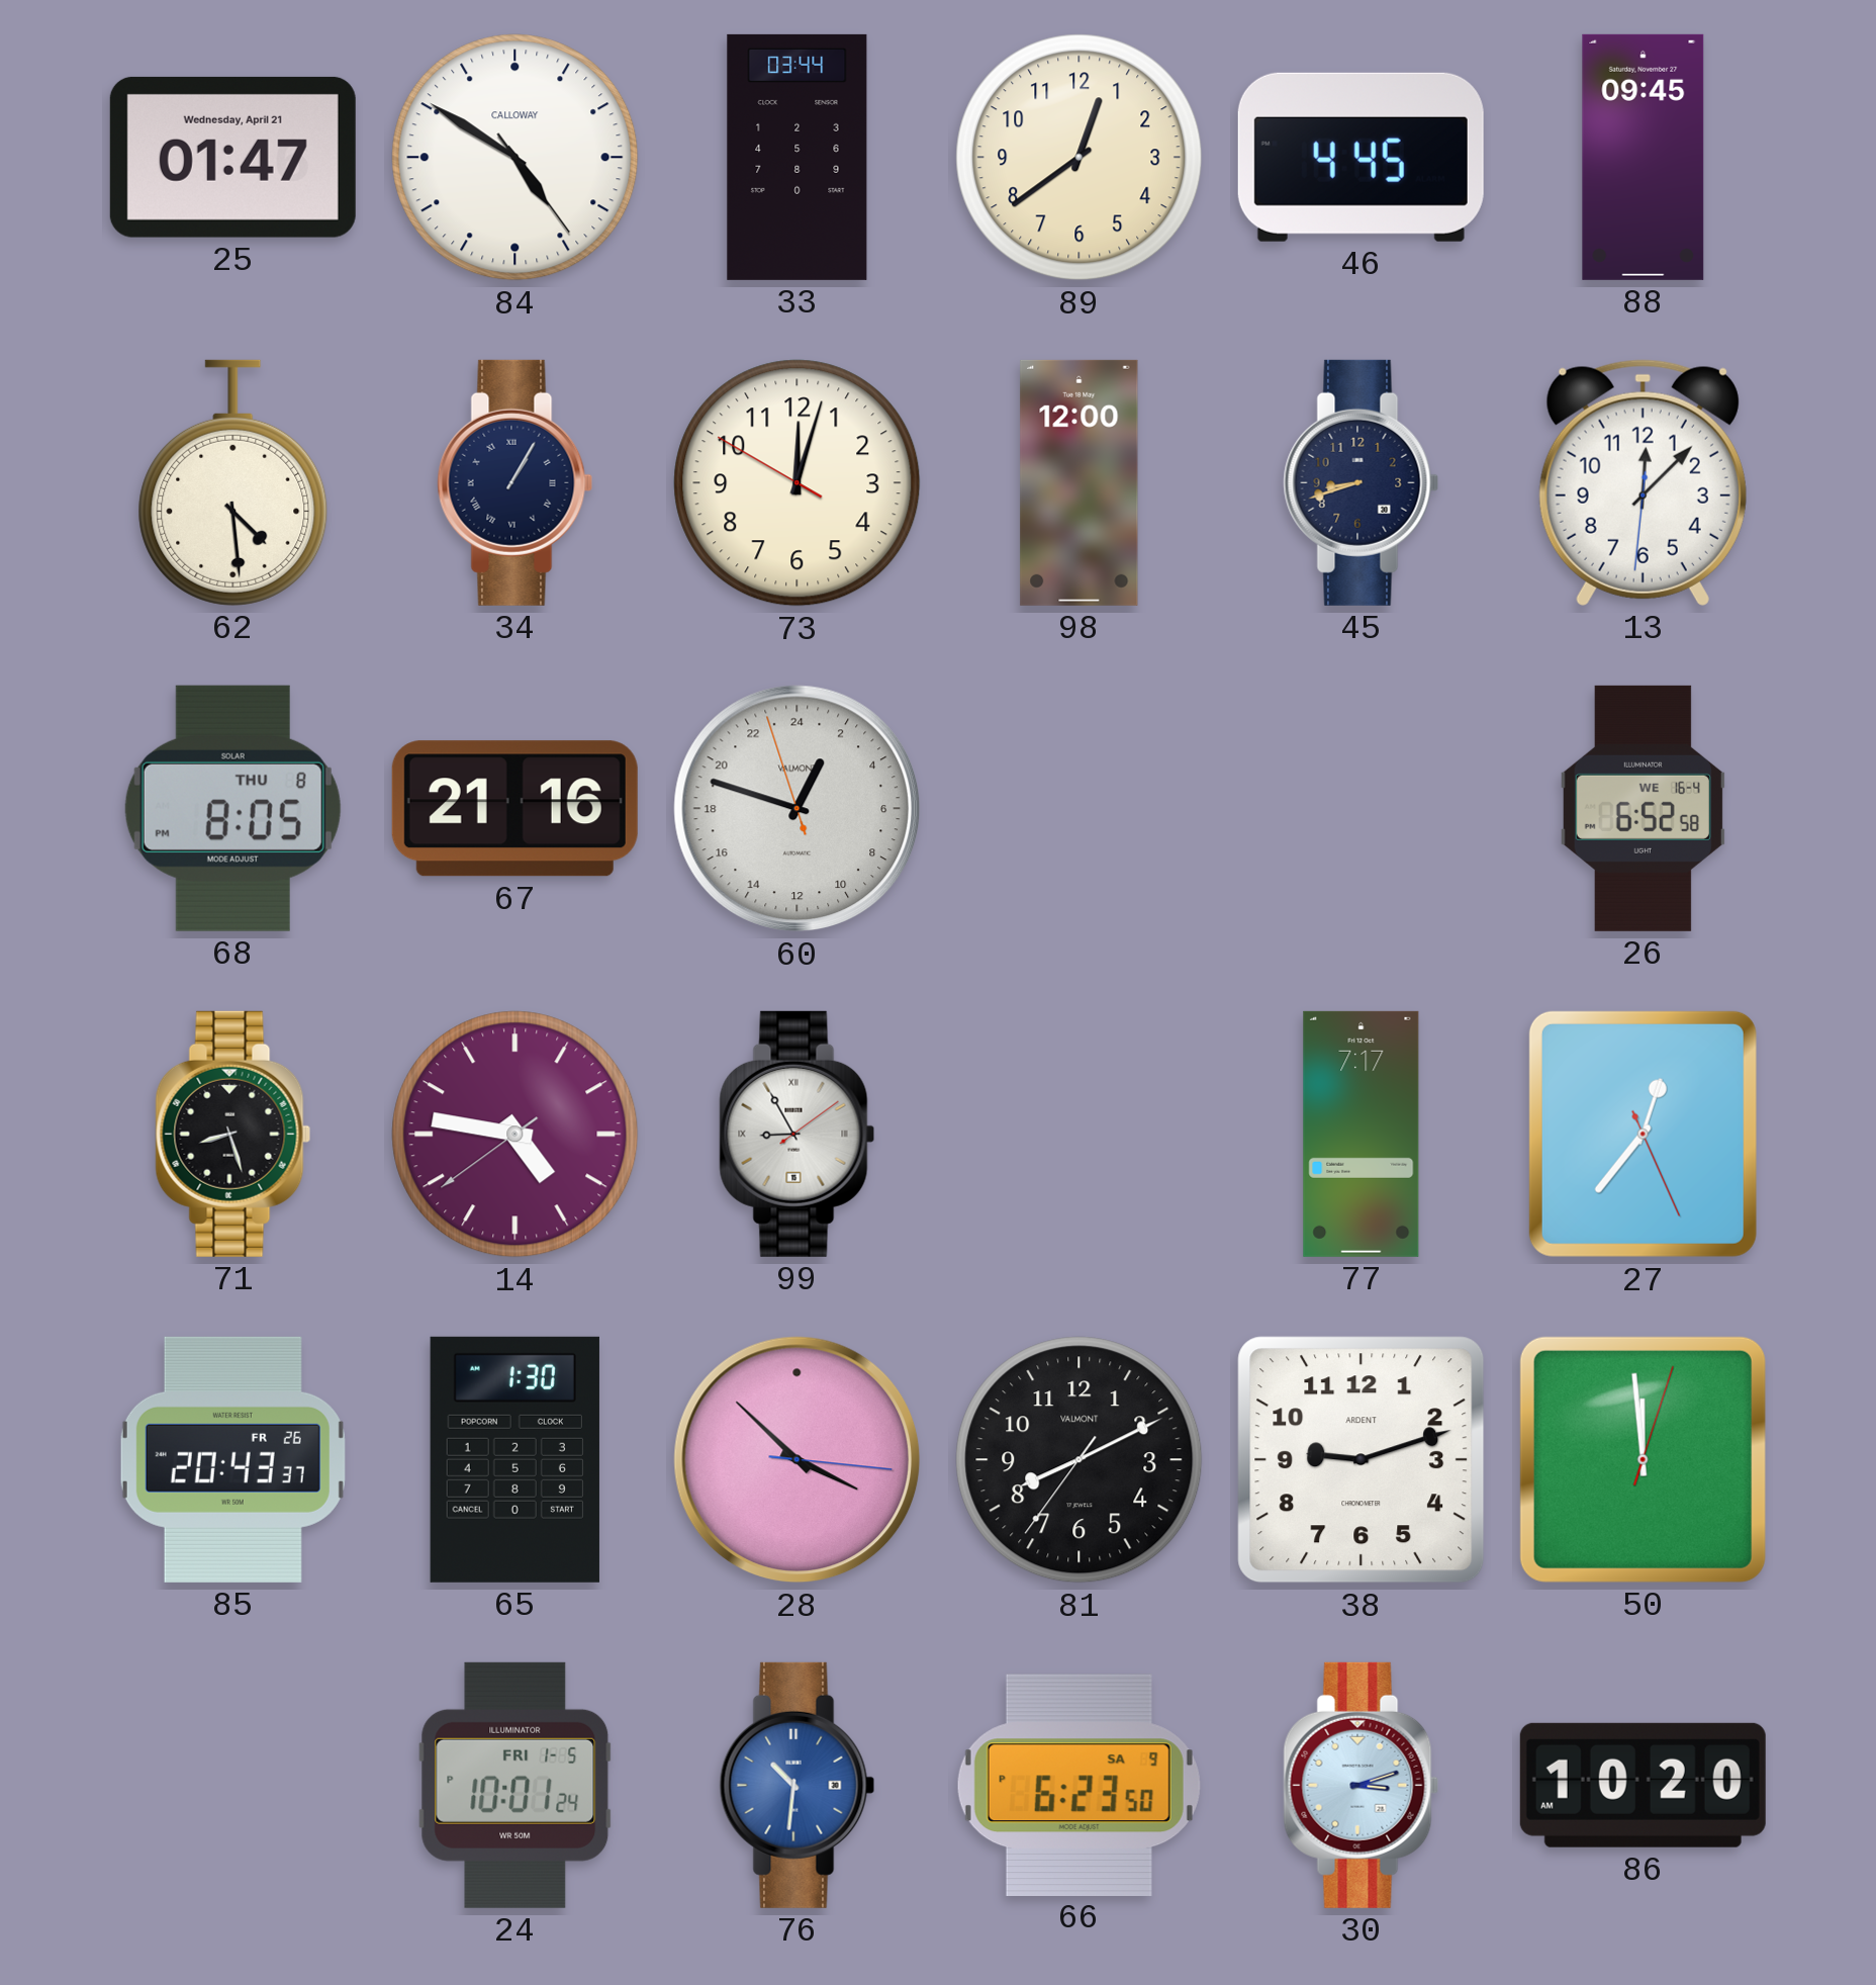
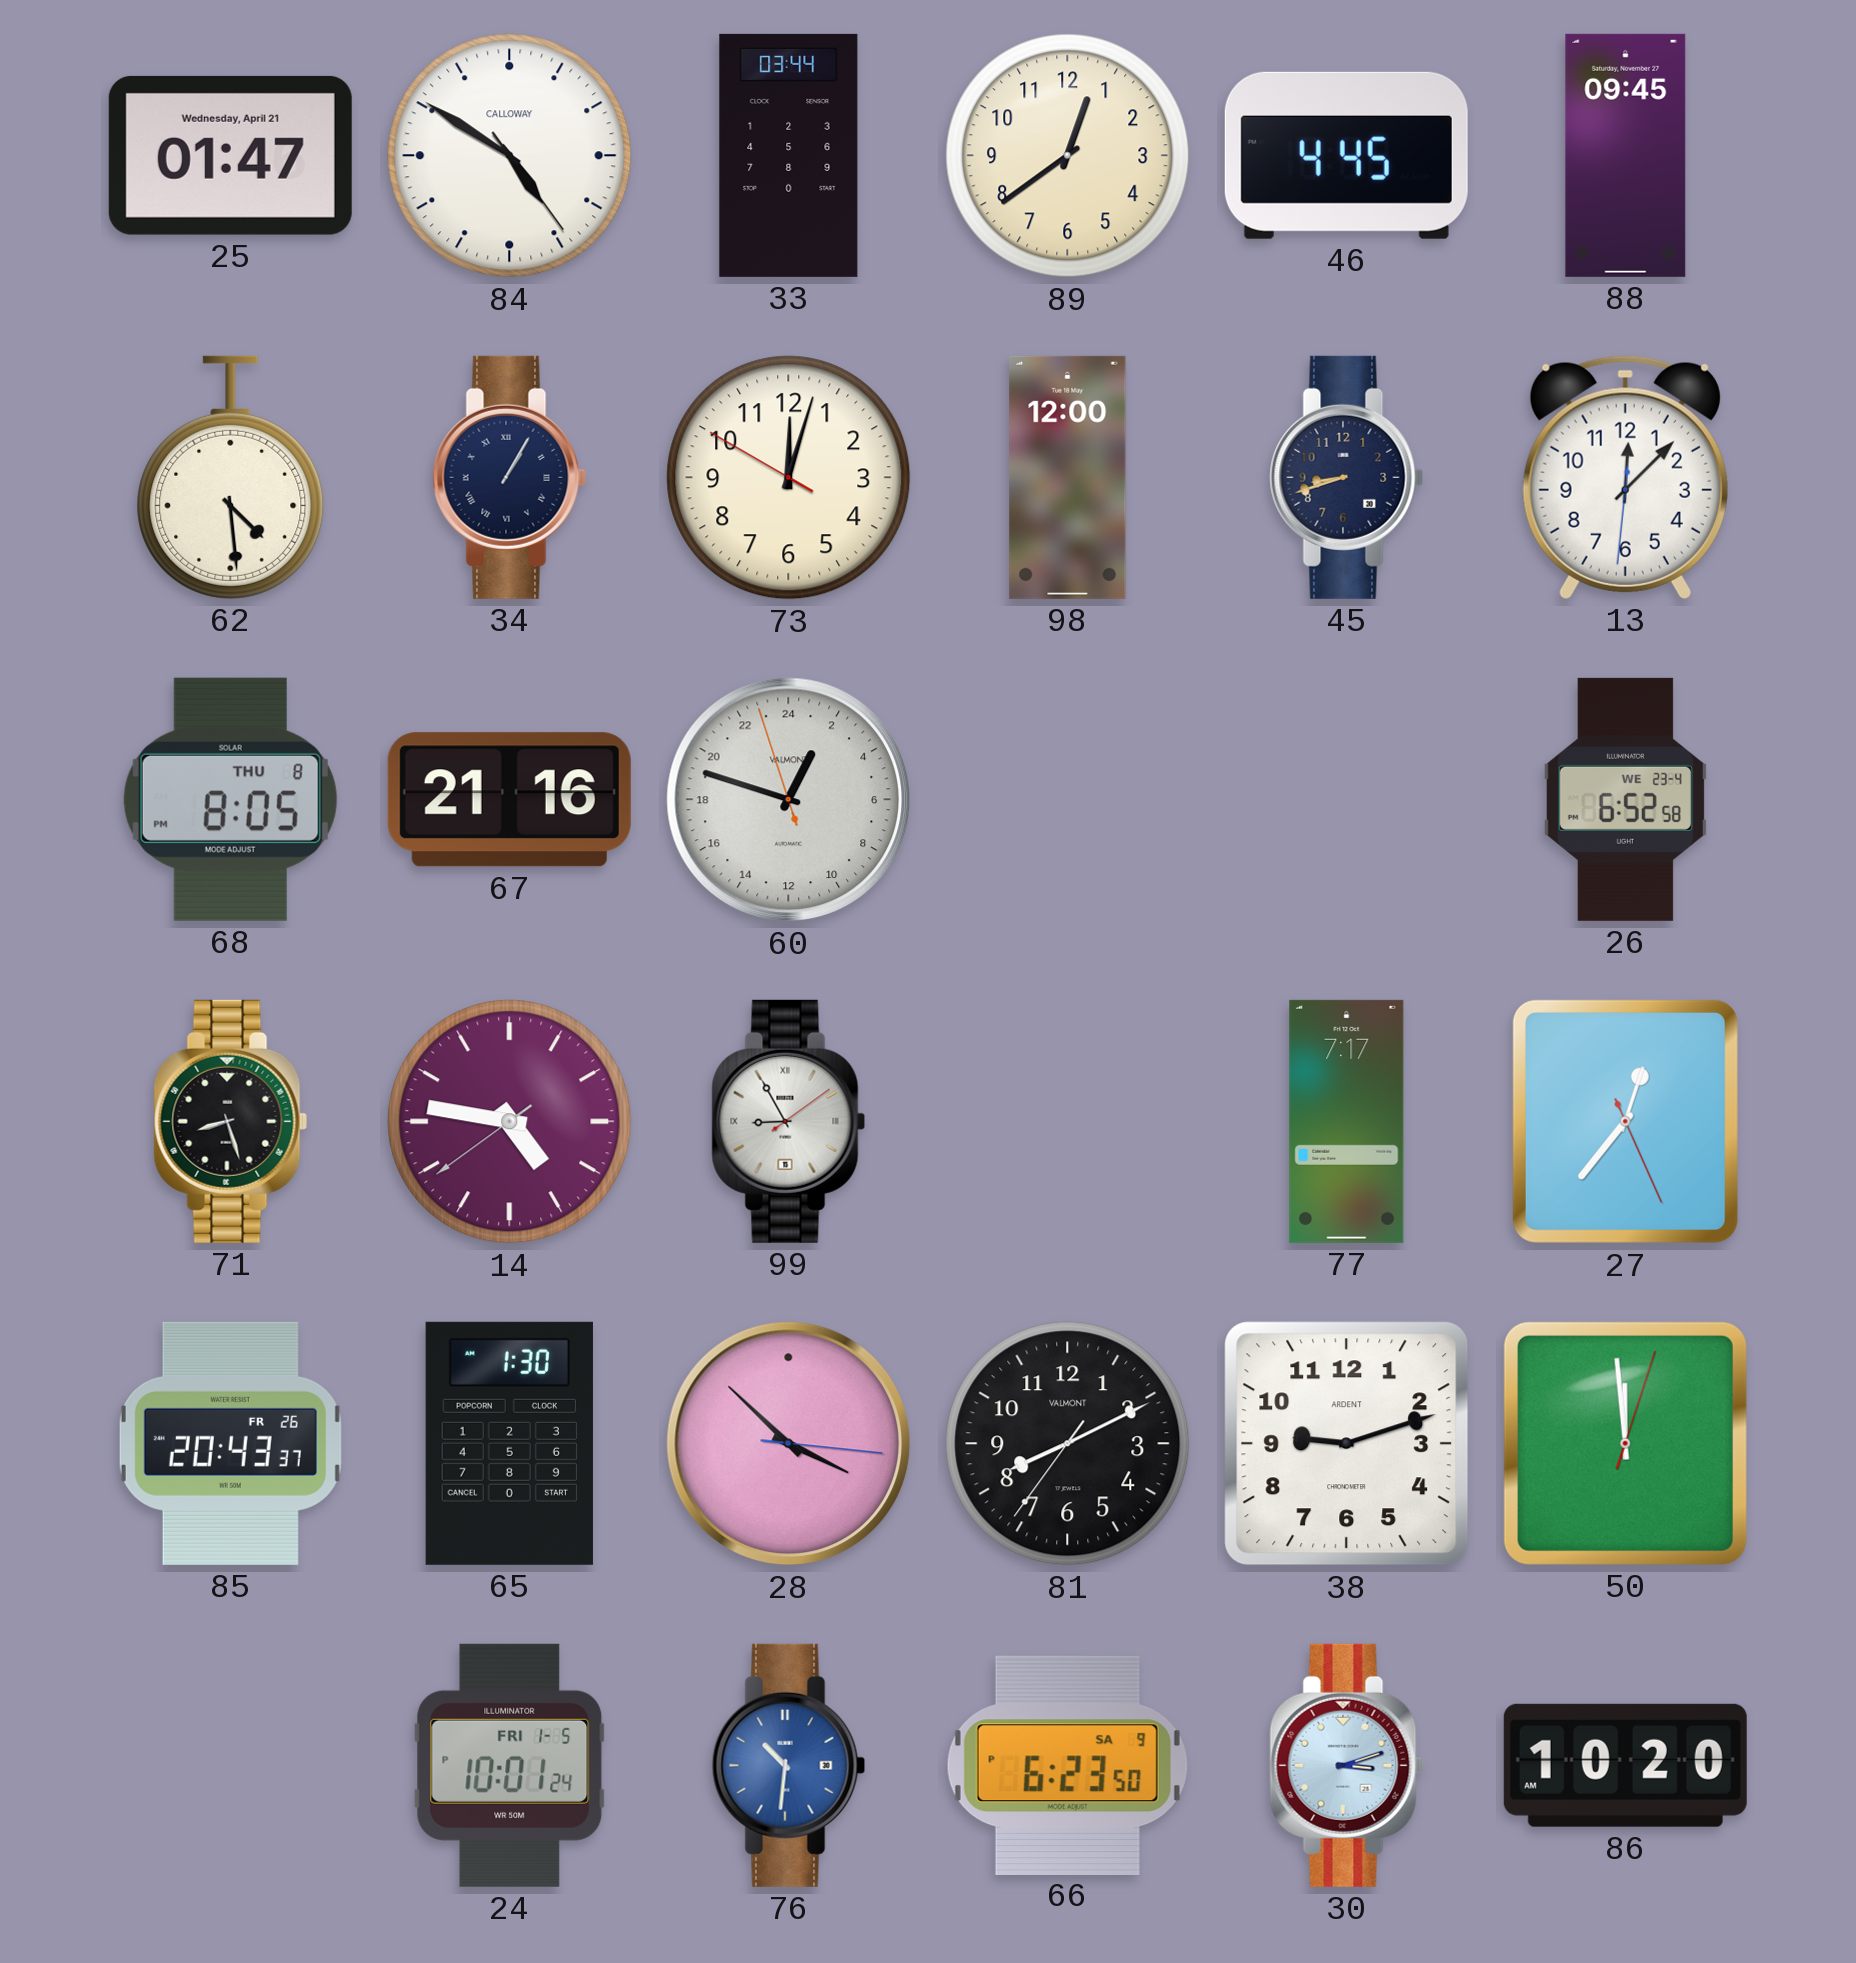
26 date: WE 16-4 -> WE 23-4
